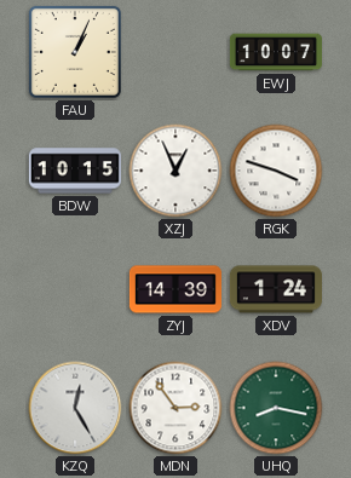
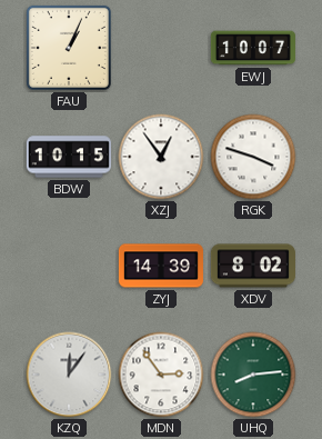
XZJ: 12:56 -> 12:54
XDV: 1:24 -> 8:02
KZQ: 12:25 -> 12:06
UHQ: 8:17 -> 8:14
